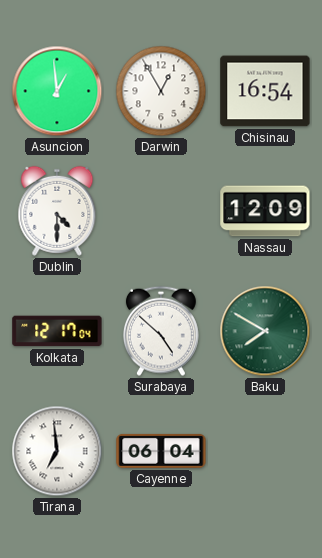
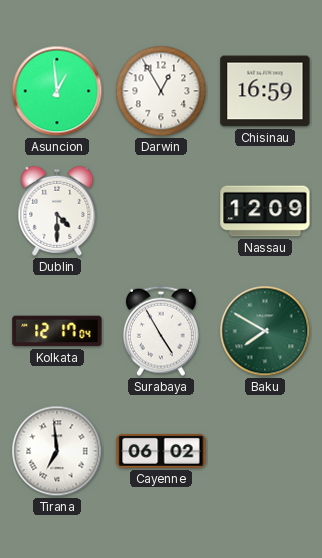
Chisinau: 16:54 -> 16:59
Surabaya: 4:52 -> 4:55
Cayenne: 06:04 -> 06:02
